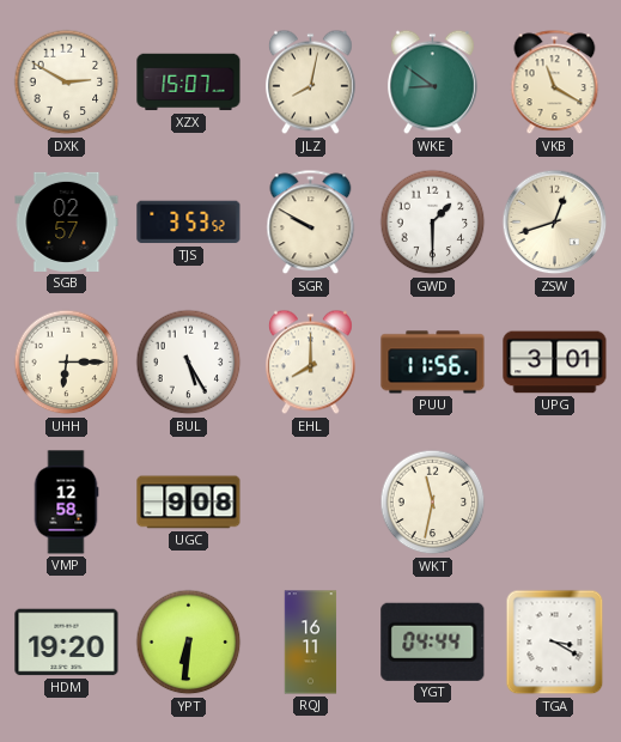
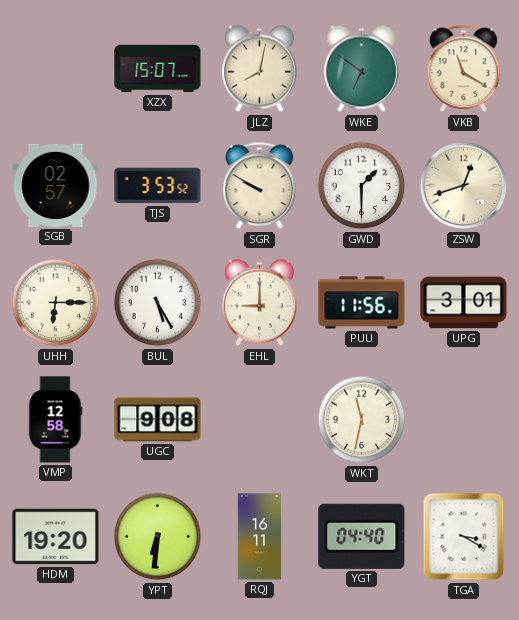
DXK: 2:50 -> none
WKE: 8:51 -> 6:51
EHL: 8:00 -> 9:00
YGT: 04:44 -> 04:40
